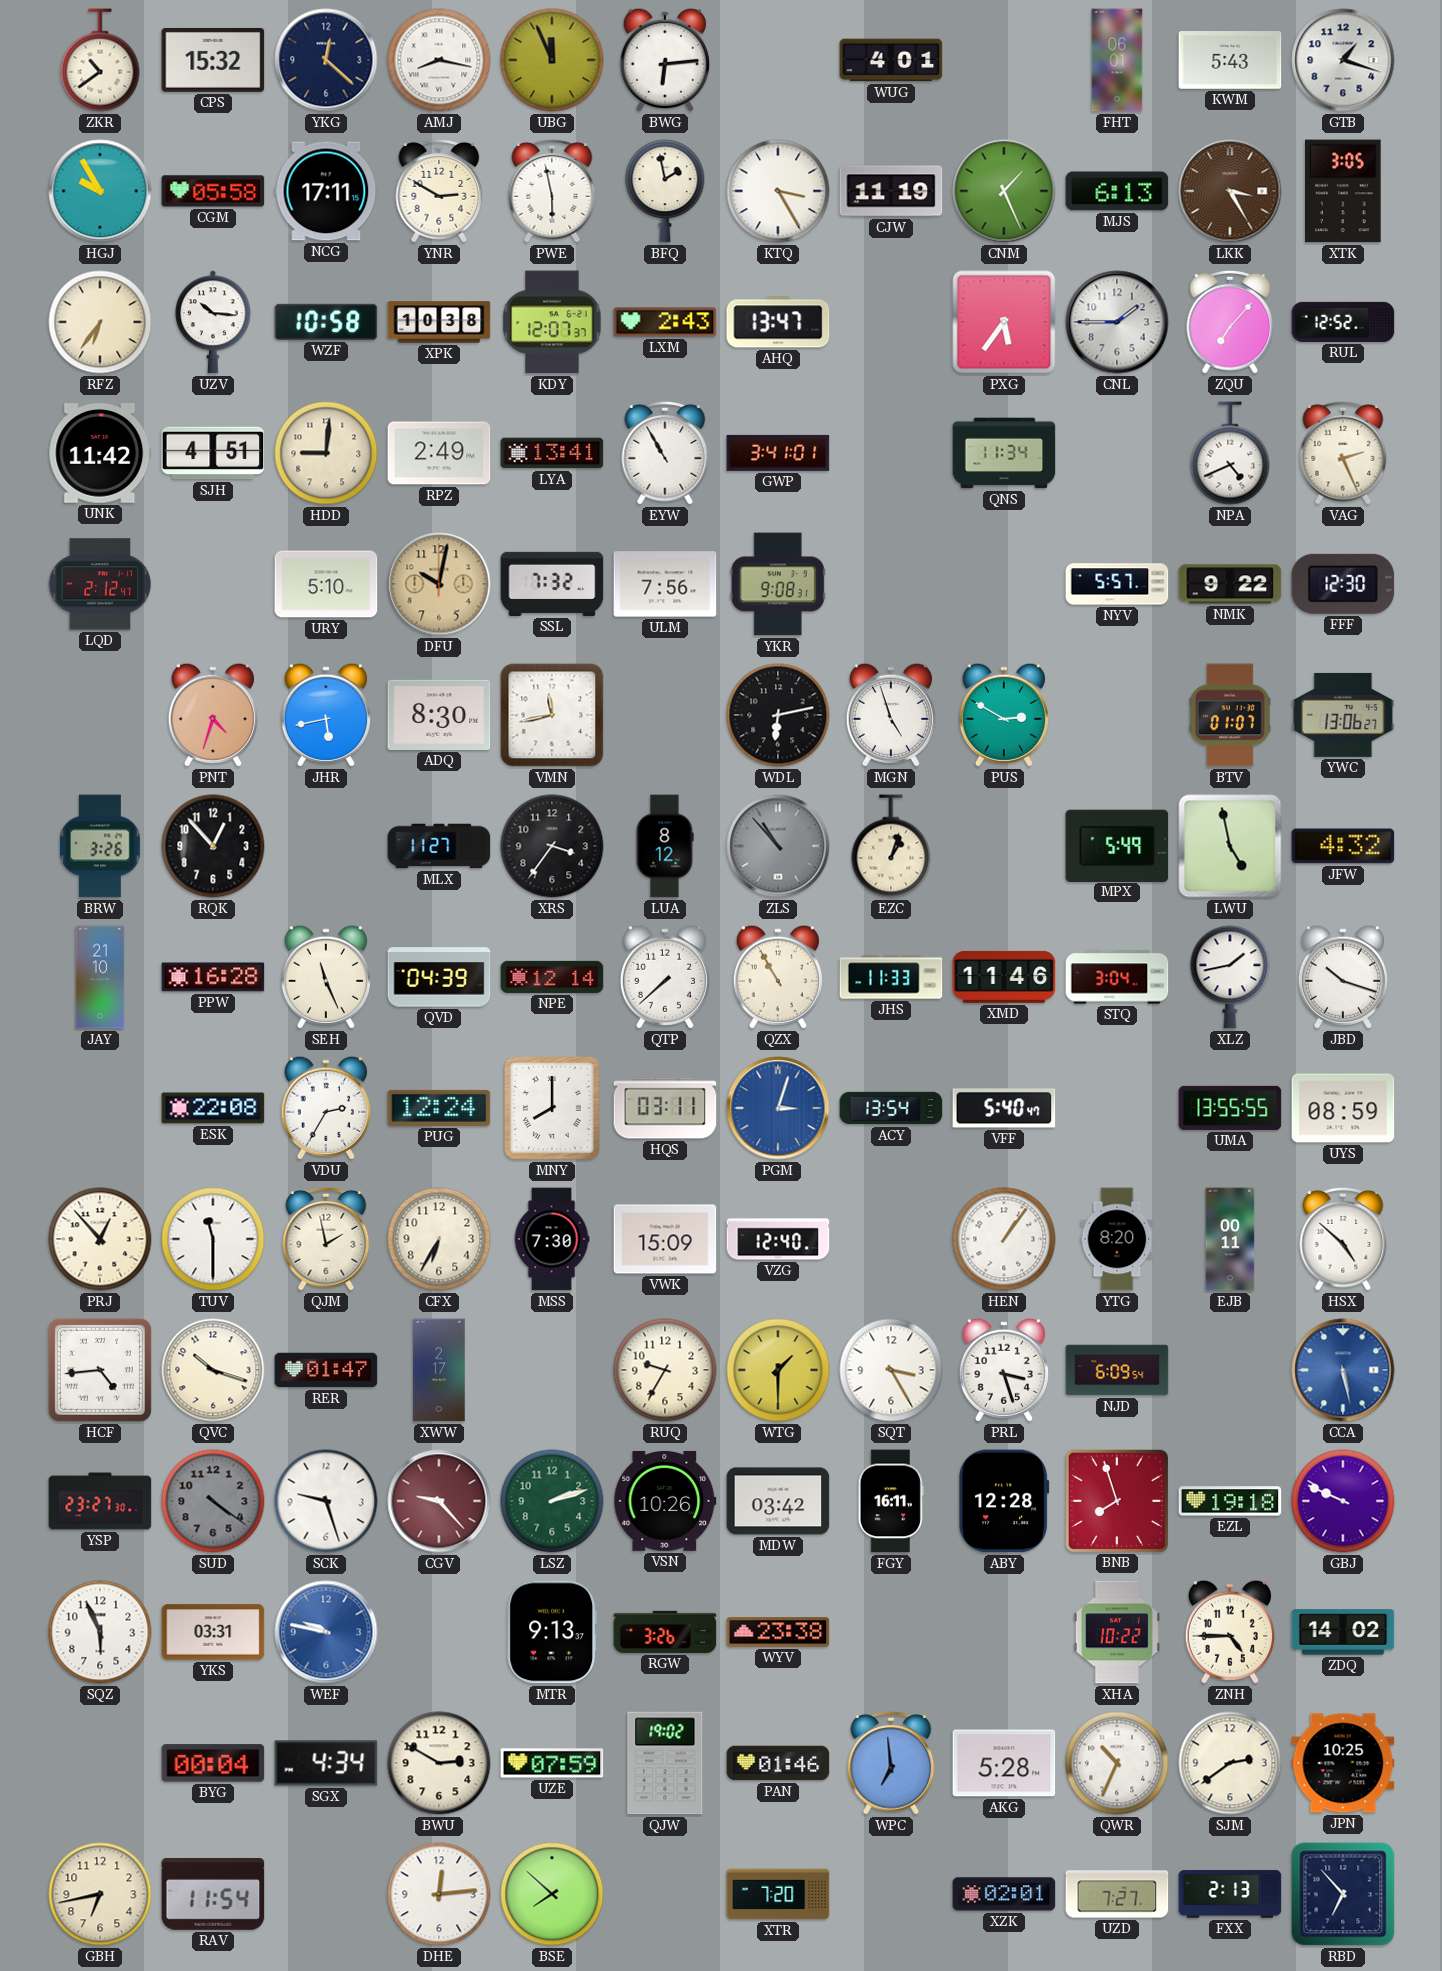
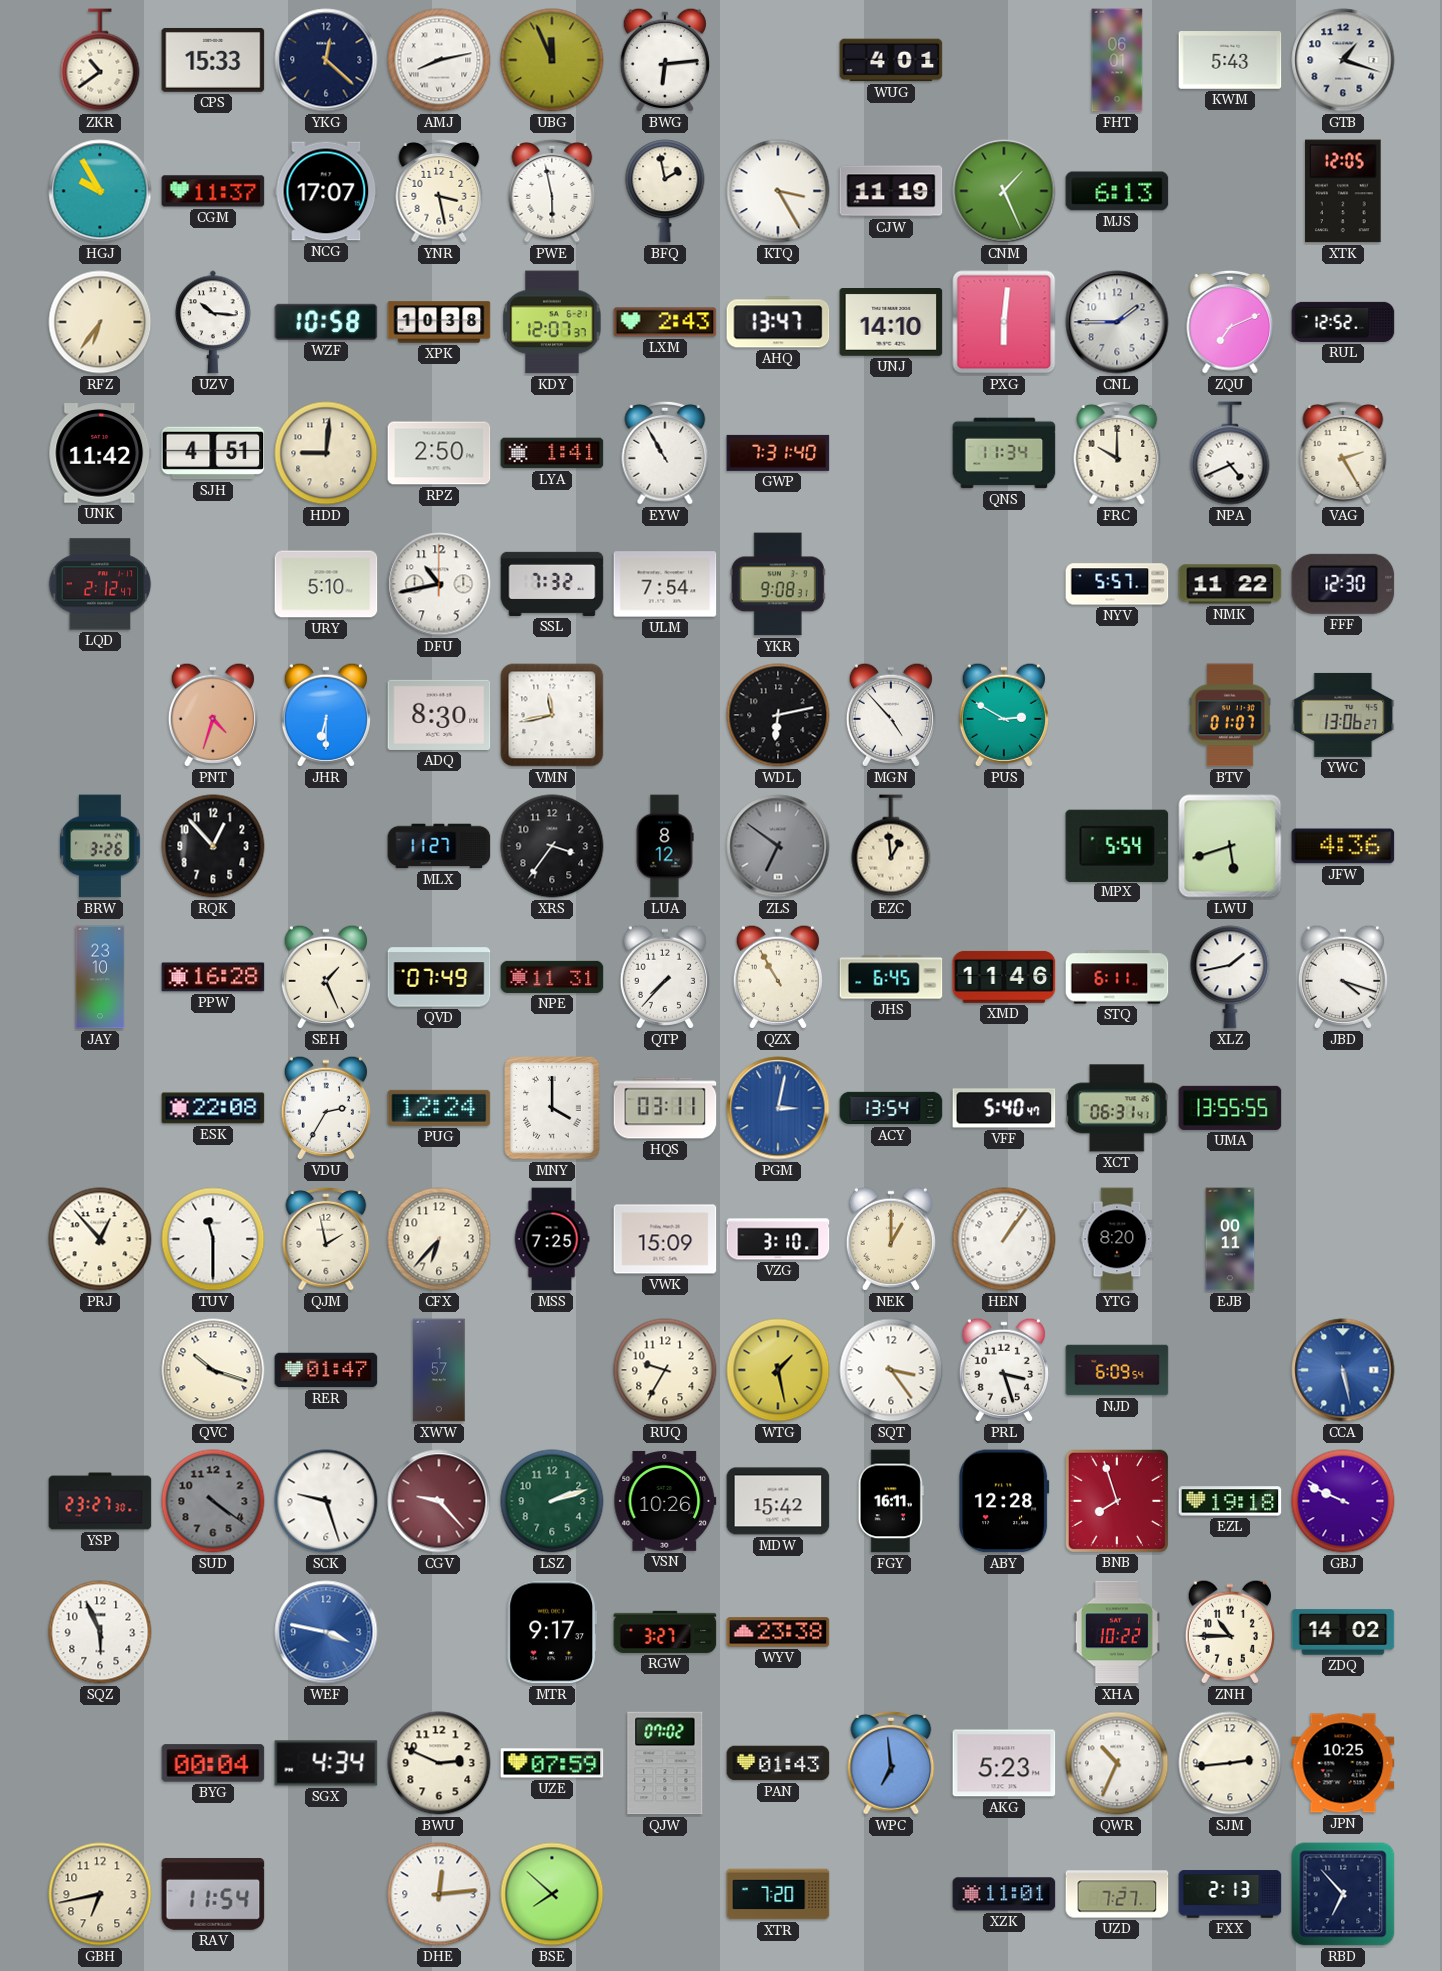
CPS: 15:32 -> 15:33
AMJ: 8:17 -> 8:13
CGM: 05:58 -> 11:37
NCG: 17:11 -> 17:07
YNR: 2:50 -> 3:28
LKK: 3:25 -> none
XTK: 3:05 -> 12:05
UNJ: none -> 14:10
PXG: 5:36 -> 6:01
ZQU: 7:07 -> 7:11
RPZ: 2:49 -> 2:50
LYA: 13:41 -> 1:41
GWP: 3:41 -> 7:31
FRC: none -> 10:00
VAG: 2:26 -> 2:25
DFU: 10:02 -> 10:43
DFU dial: champagne -> white
ULM: 7:56 -> 7:54
NMK: 9:22 -> 11:22
JHR: 5:43 -> 6:30
MGN: 4:57 -> 4:53
ZLS: 10:53 -> 6:51
EZC: 1:03 -> 12:59
MPX: 5:49 -> 5:54
LWU: 4:58 -> 5:42
JFW: 4:32 -> 4:36
JAY: 21:10 -> 23:10
SEH: 11:26 -> 1:26
QVD: 04:39 -> 07:49
NPE: 12:14 -> 11:31
QTP: 7:38 -> 7:37
JHS: 11:33 -> 6:45
STQ: 3:04 -> 6:11
JBD: 10:18 -> 4:18
MNY: 8:00 -> 4:00
PGM: 3:03 -> 3:02
XCT: none -> 06:31
UYS: 08:59 -> none
CFX: 6:35 -> 6:37
MSS: 7:30 -> 7:25
VZG: 12:40 -> 3:10
NEK: none -> 1:00
HSX: 4:52 -> none
HCF: 4:44 -> none
XWW: 2:17 -> 1:57
WTG: 1:30 -> 1:28
SQT: 3:25 -> 3:24
MDW: 03:42 -> 15:42
YKS: 03:31 -> none
WEF: 9:47 -> 3:47
MTR: 9:13 -> 9:17
RGW: 3:26 -> 3:27
ZNH: 4:45 -> 10:45
BWU: 2:50 -> 2:49
QJW: 19:02 -> 07:02
PAN: 01:46 -> 01:43
AKG: 5:28 -> 5:23
SJM: 2:39 -> 2:44
XZK: 02:01 -> 11:01
